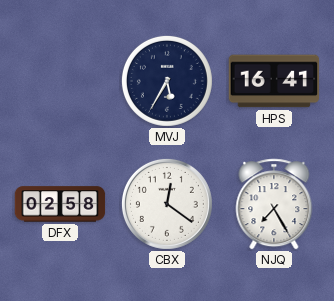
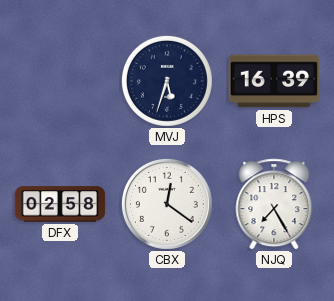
MVJ: 5:35 -> 5:33
HPS: 16:41 -> 16:39
